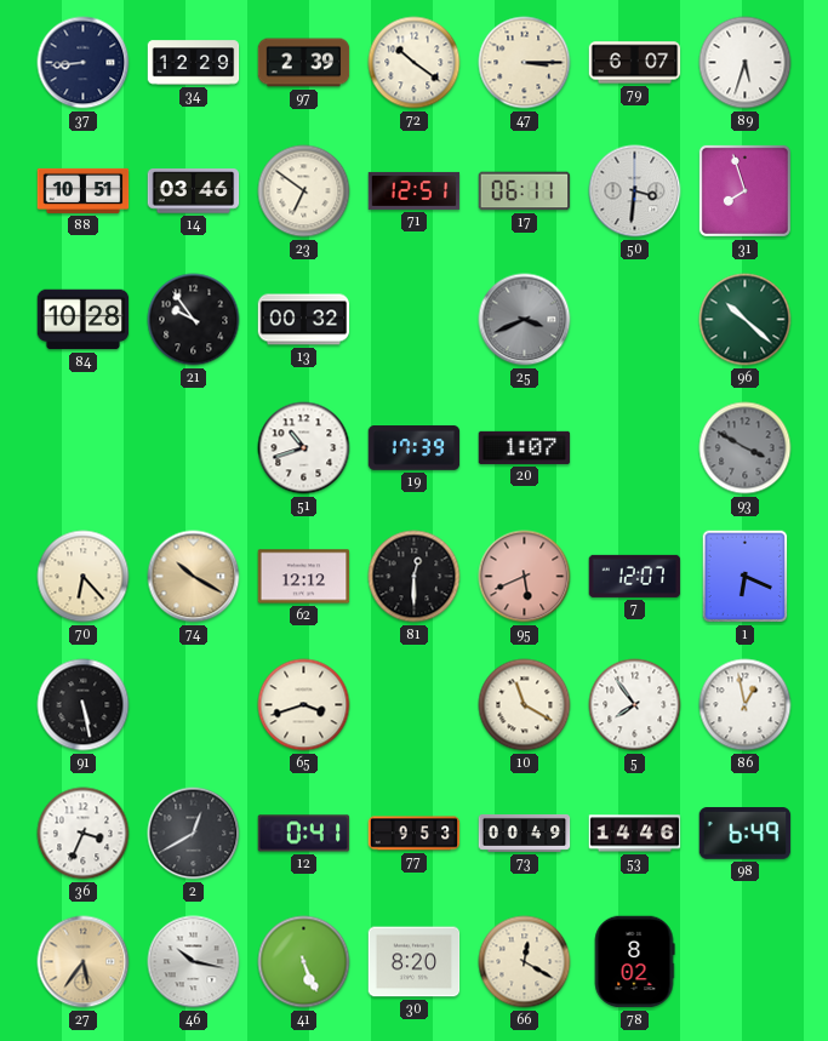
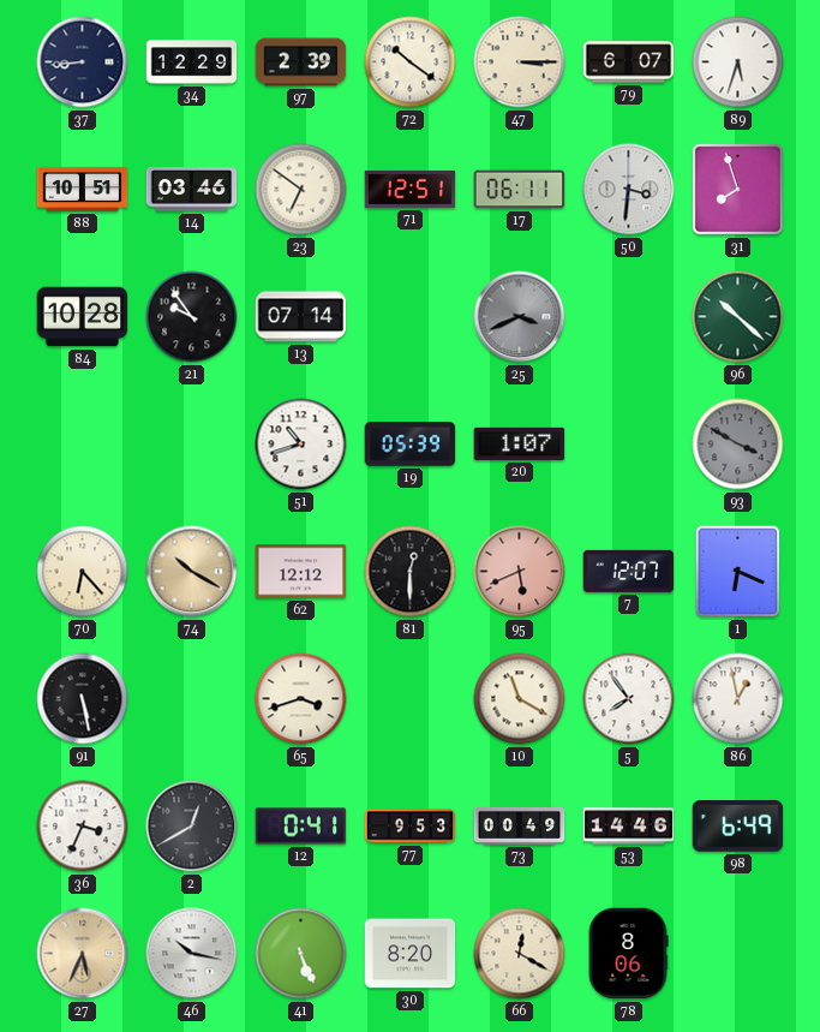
13: 00:32 -> 07:14
19: 17:39 -> 05:39
27: 5:36 -> 5:34
78: 8:02 -> 8:06
